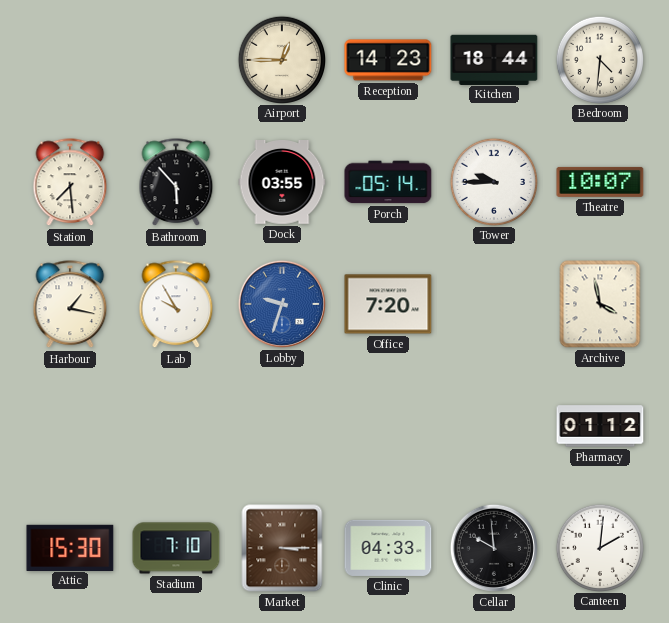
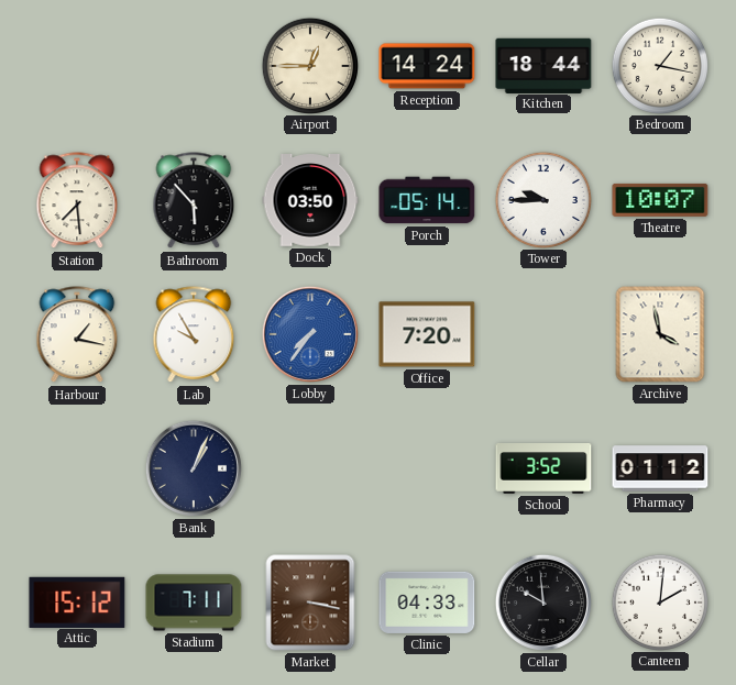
Reception: 14:23 -> 14:24
Bedroom: 4:31 -> 1:17
Dock: 03:55 -> 03:50
Lobby: 9:33 -> 7:36
Bank: none -> 1:04
School: none -> 3:52
Attic: 15:30 -> 15:12
Stadium: 7:10 -> 7:11
Market: 3:15 -> 3:17
